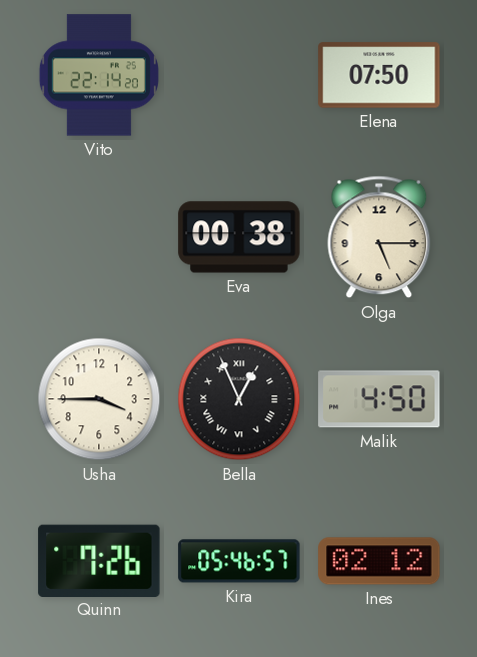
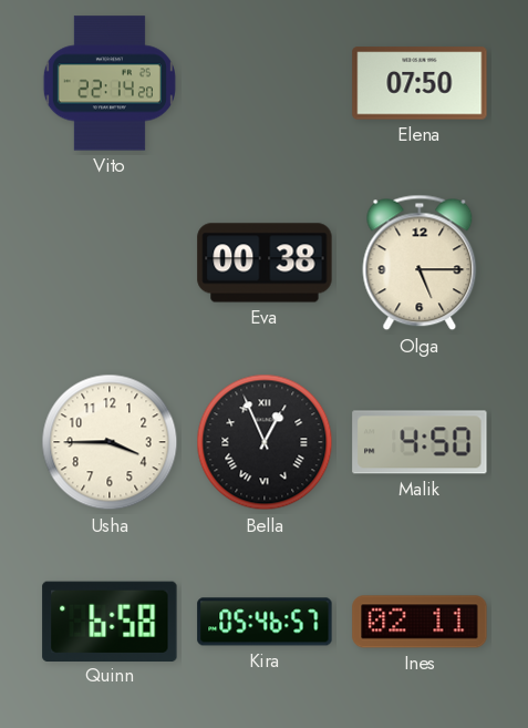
Quinn: 7:26 -> 6:58
Ines: 02:12 -> 02:11
